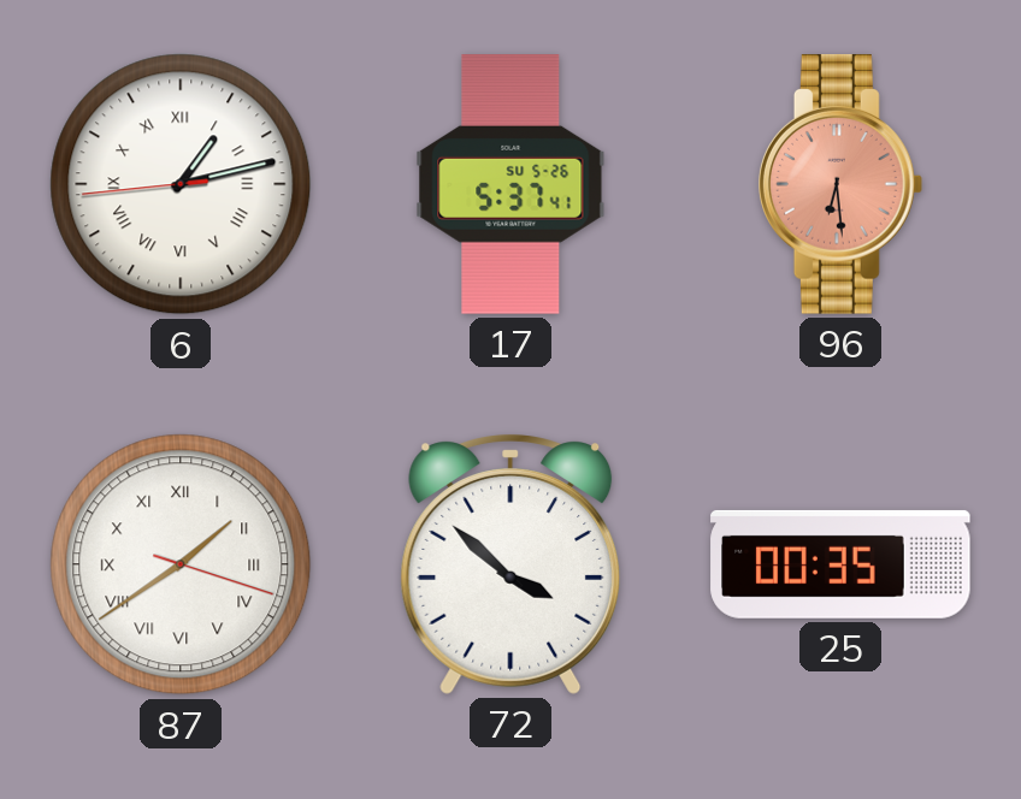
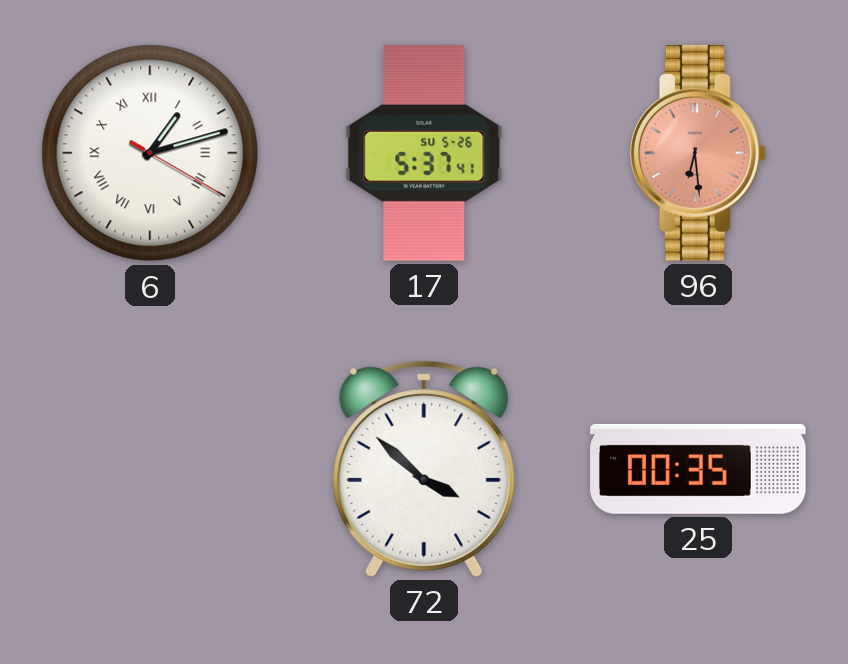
6: 1:12:44 -> 1:12:20
87: 1:39 -> none
